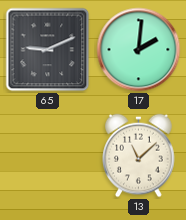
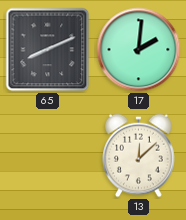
65: 9:11 -> 8:11
13: 11:08 -> 12:08
